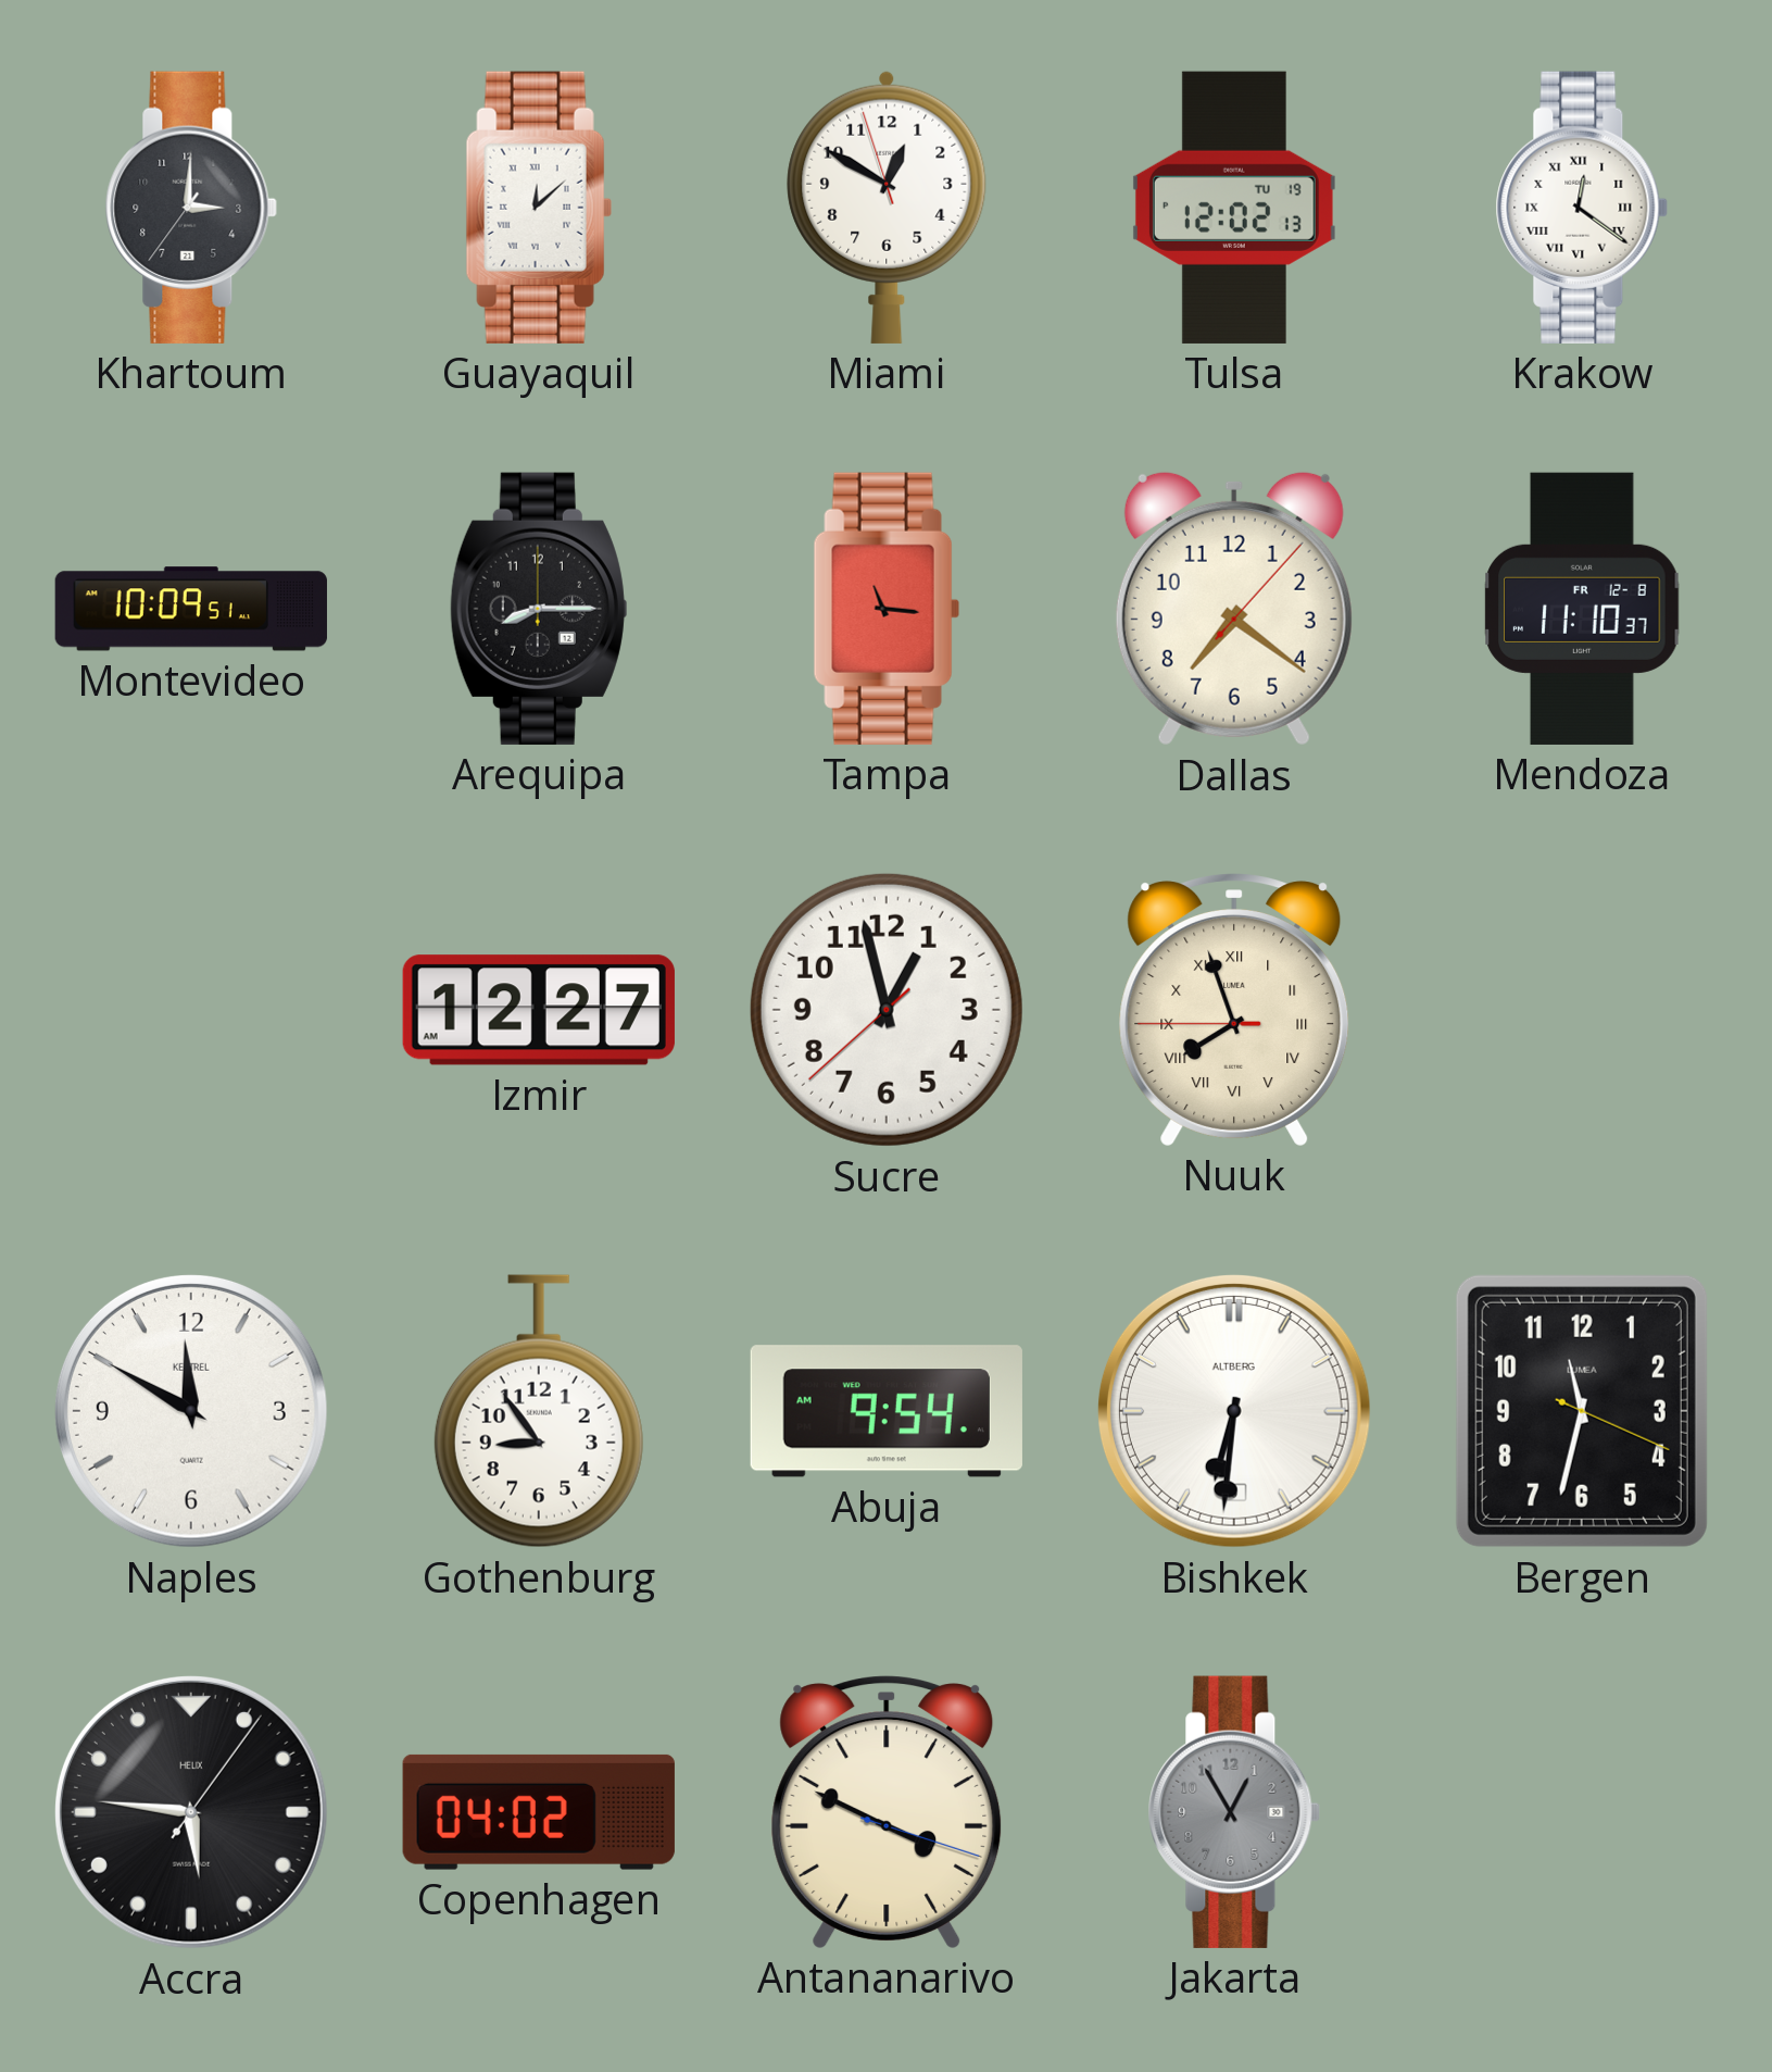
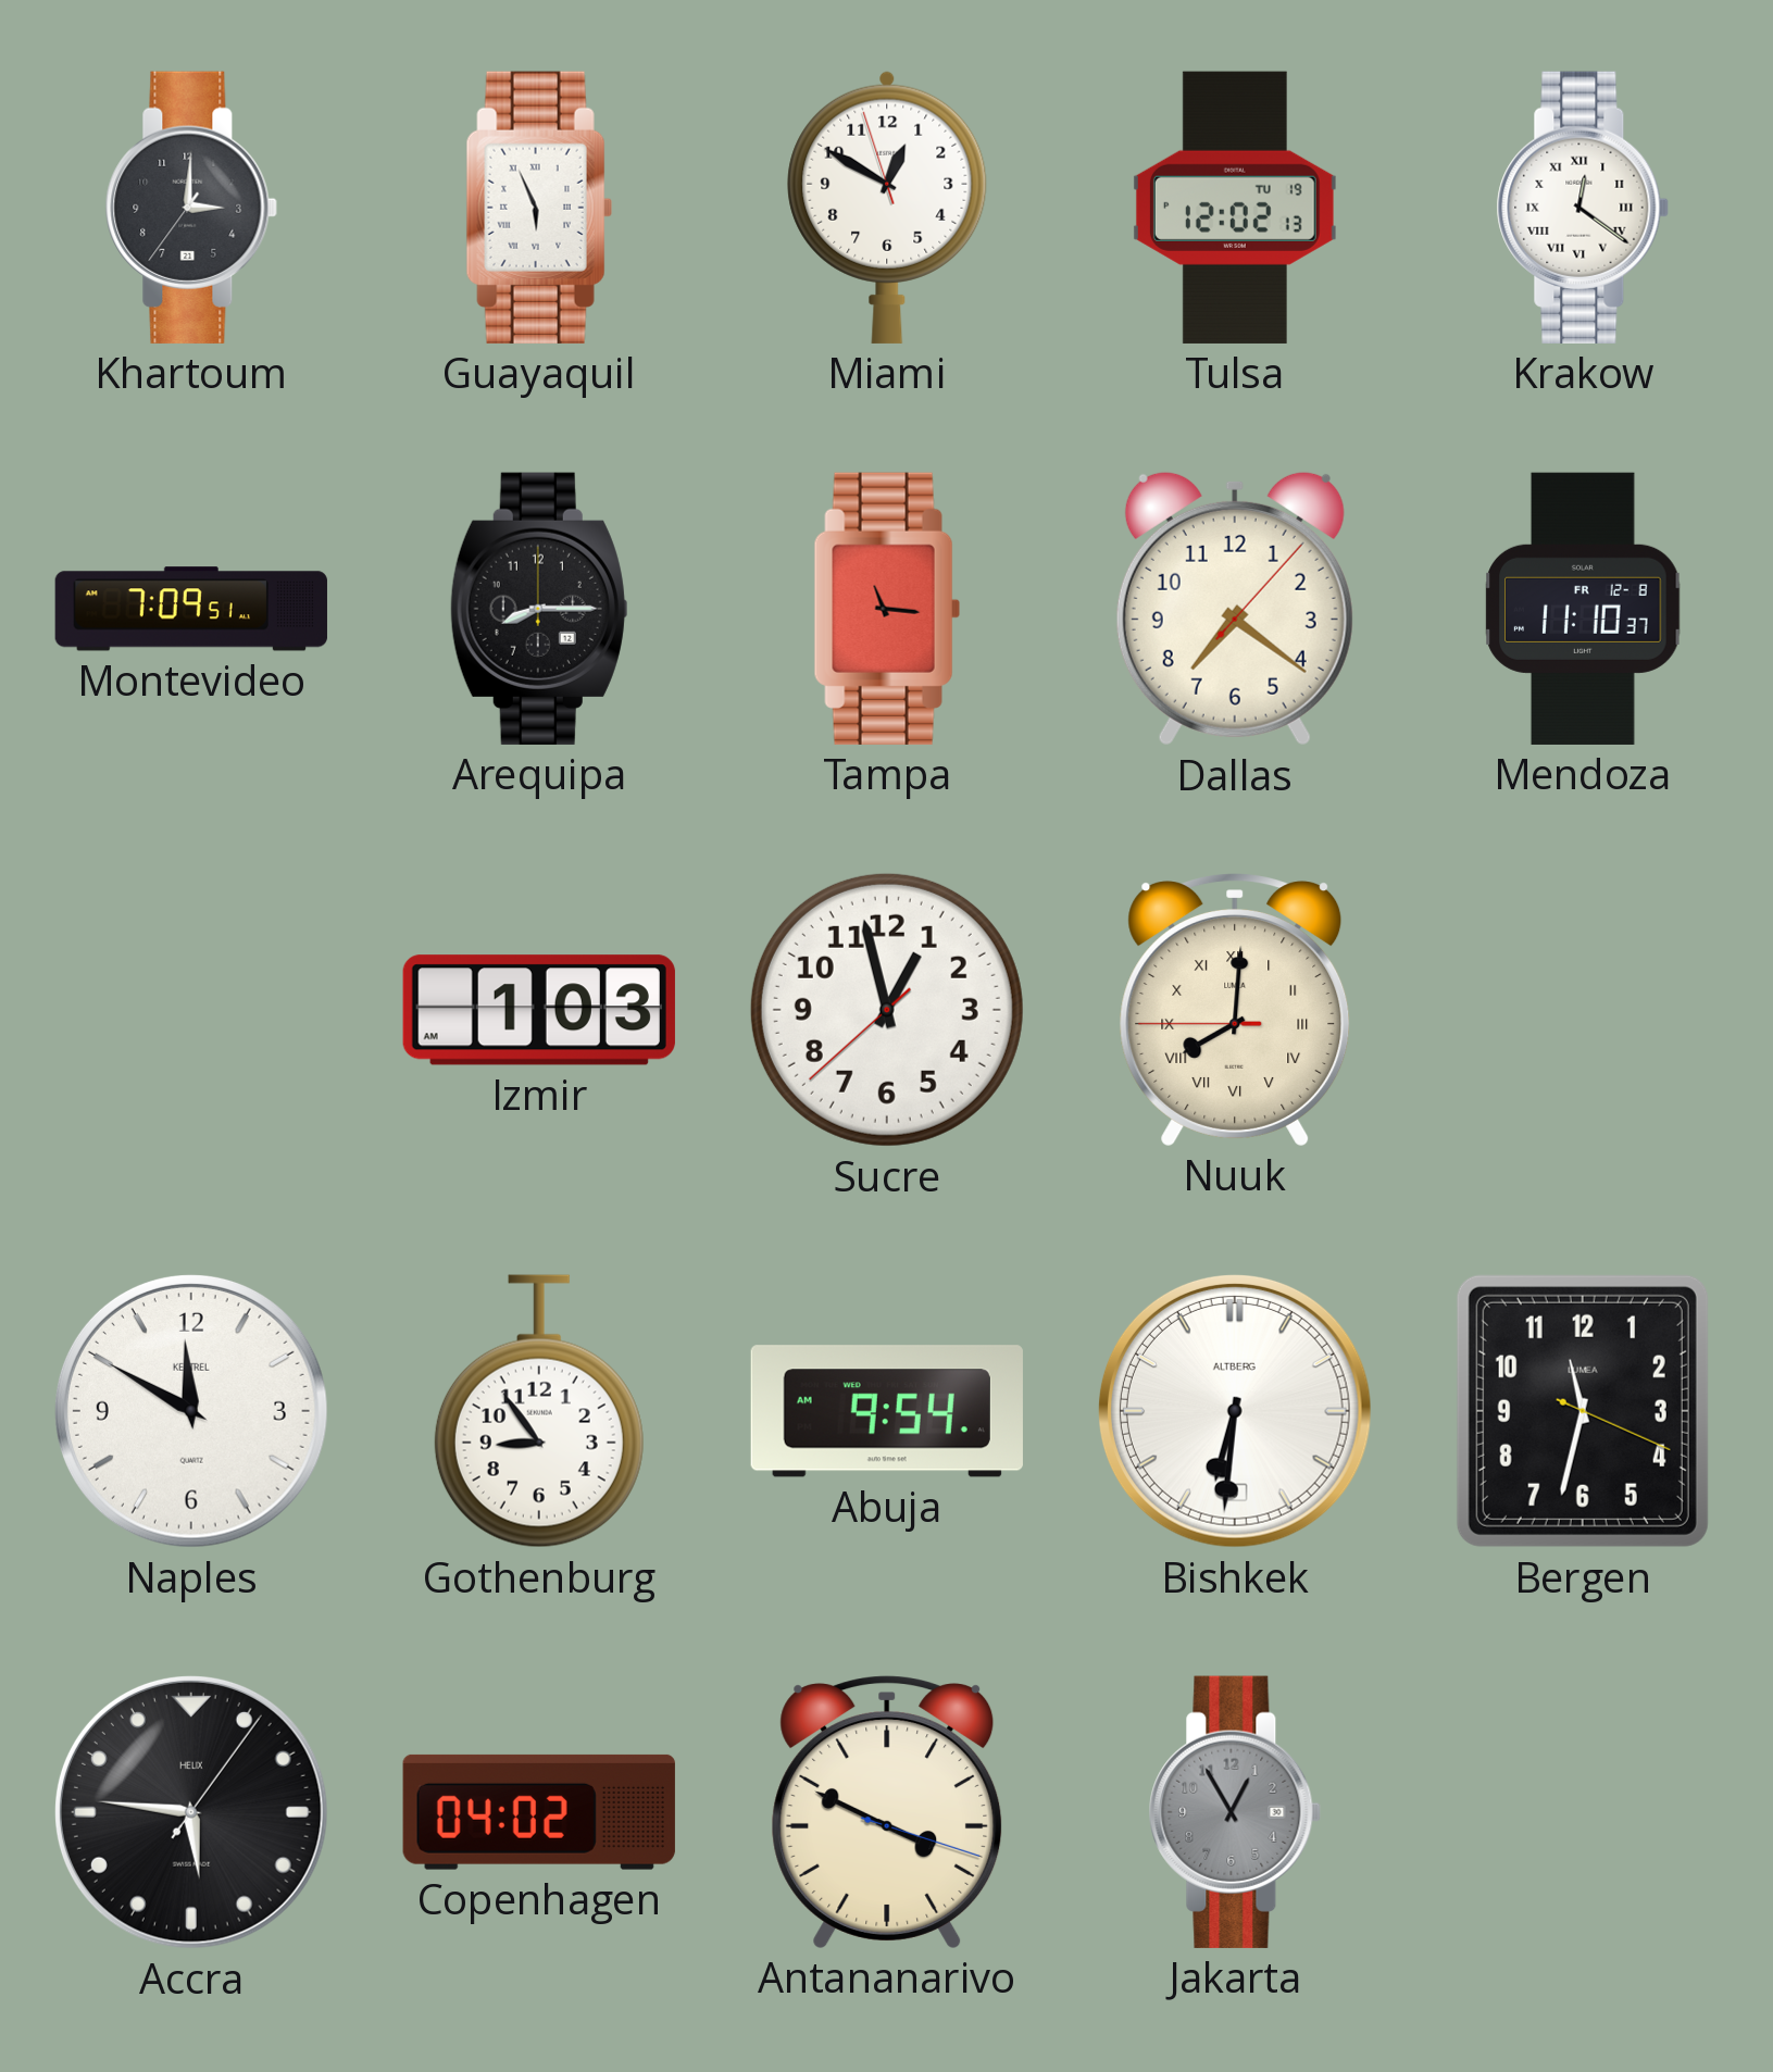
Guayaquil: 12:08 -> 5:56
Montevideo: 10:09 -> 7:09
Izmir: 12:27 -> 1:03
Nuuk: 7:56 -> 8:00
